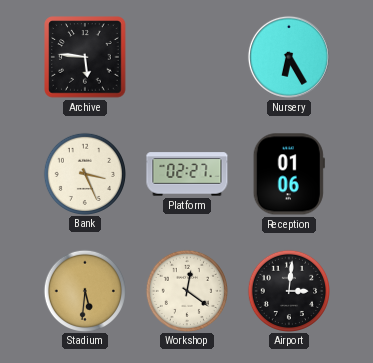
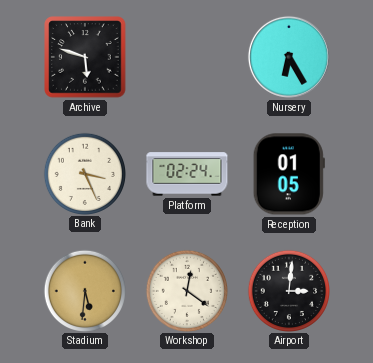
Archive: 5:46 -> 5:48
Platform: 02:27 -> 02:24
Reception: 01:06 -> 01:05
